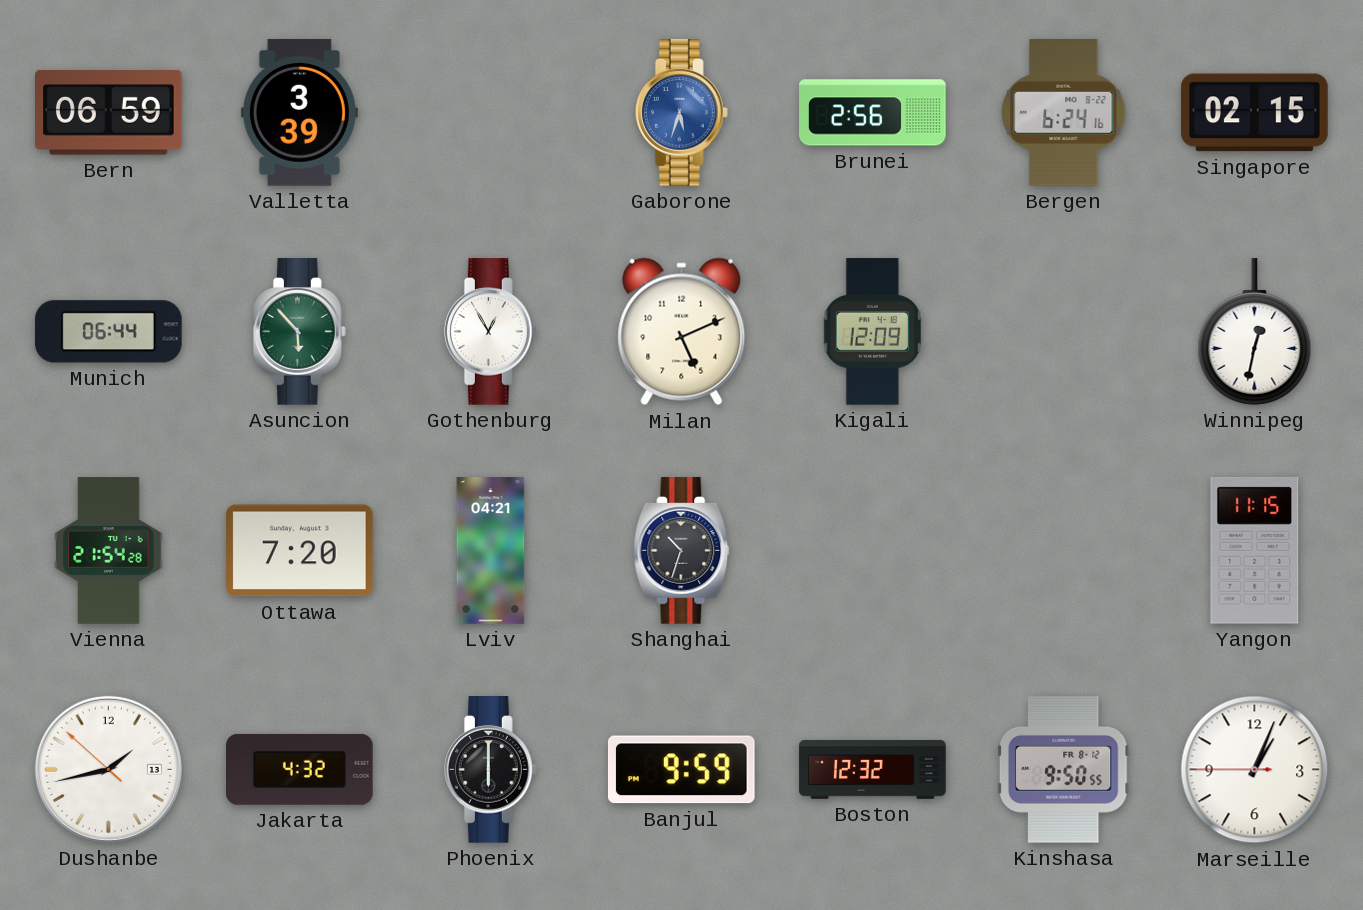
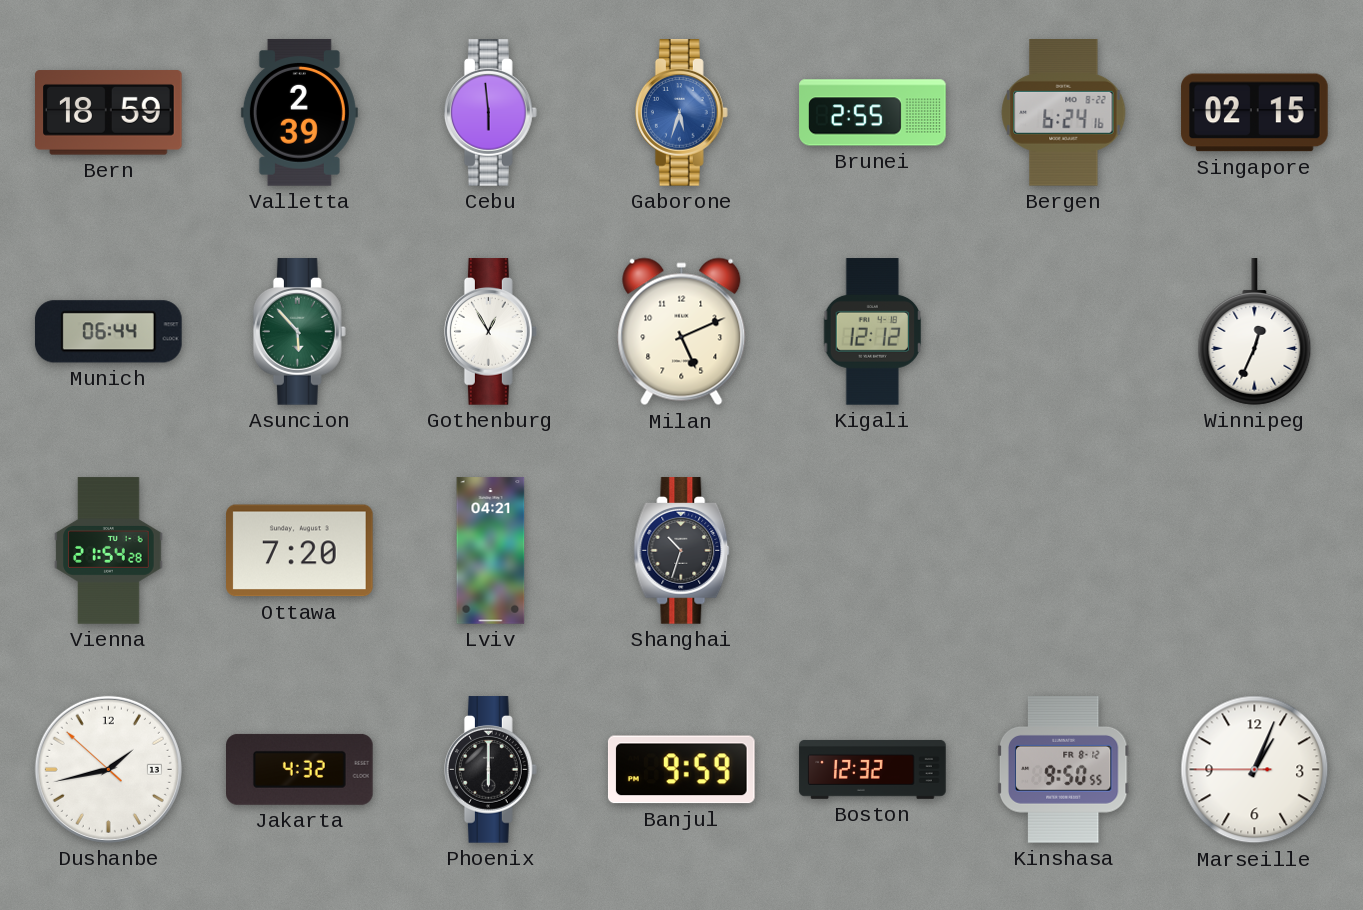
Bern: 06:59 -> 18:59
Valletta: 3:39 -> 2:39
Cebu: none -> 5:59
Brunei: 2:56 -> 2:55
Kigali: 12:09 -> 12:12
Winnipeg: 12:32 -> 12:34
Yangon: 11:15 -> none
